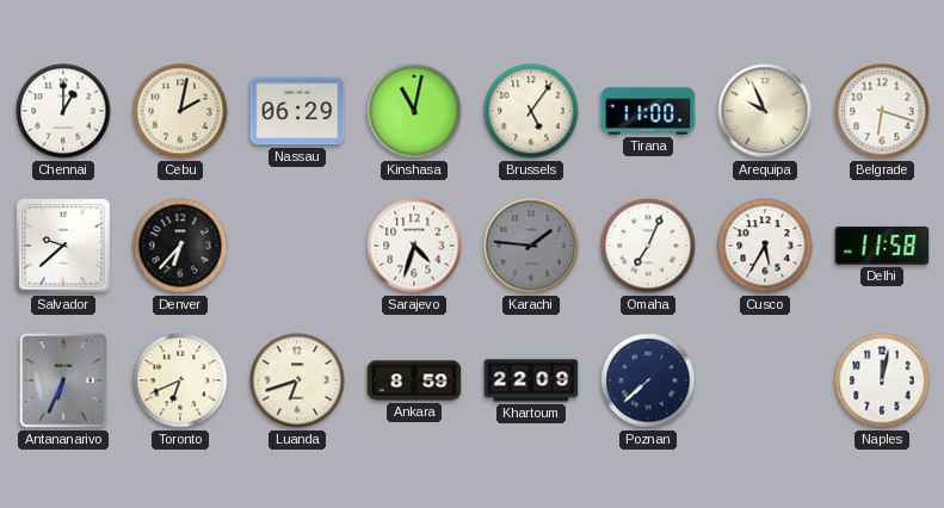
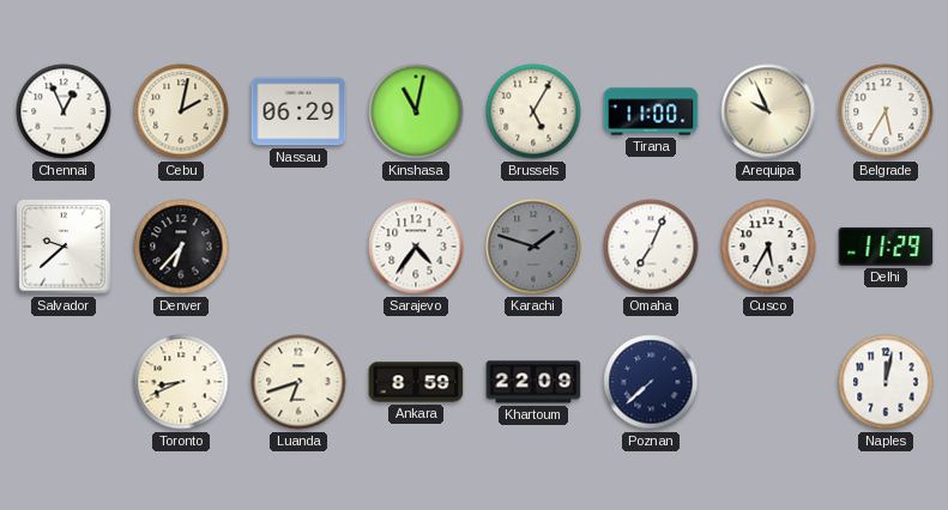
Chennai: 1:00 -> 12:56
Brussels: 5:06 -> 5:05
Belgrade: 6:18 -> 5:35
Sarajevo: 4:33 -> 4:36
Karachi: 1:46 -> 1:48
Delhi: 11:58 -> 11:29
Antananarivo: 6:34 -> none
Toronto: 6:41 -> 8:41
